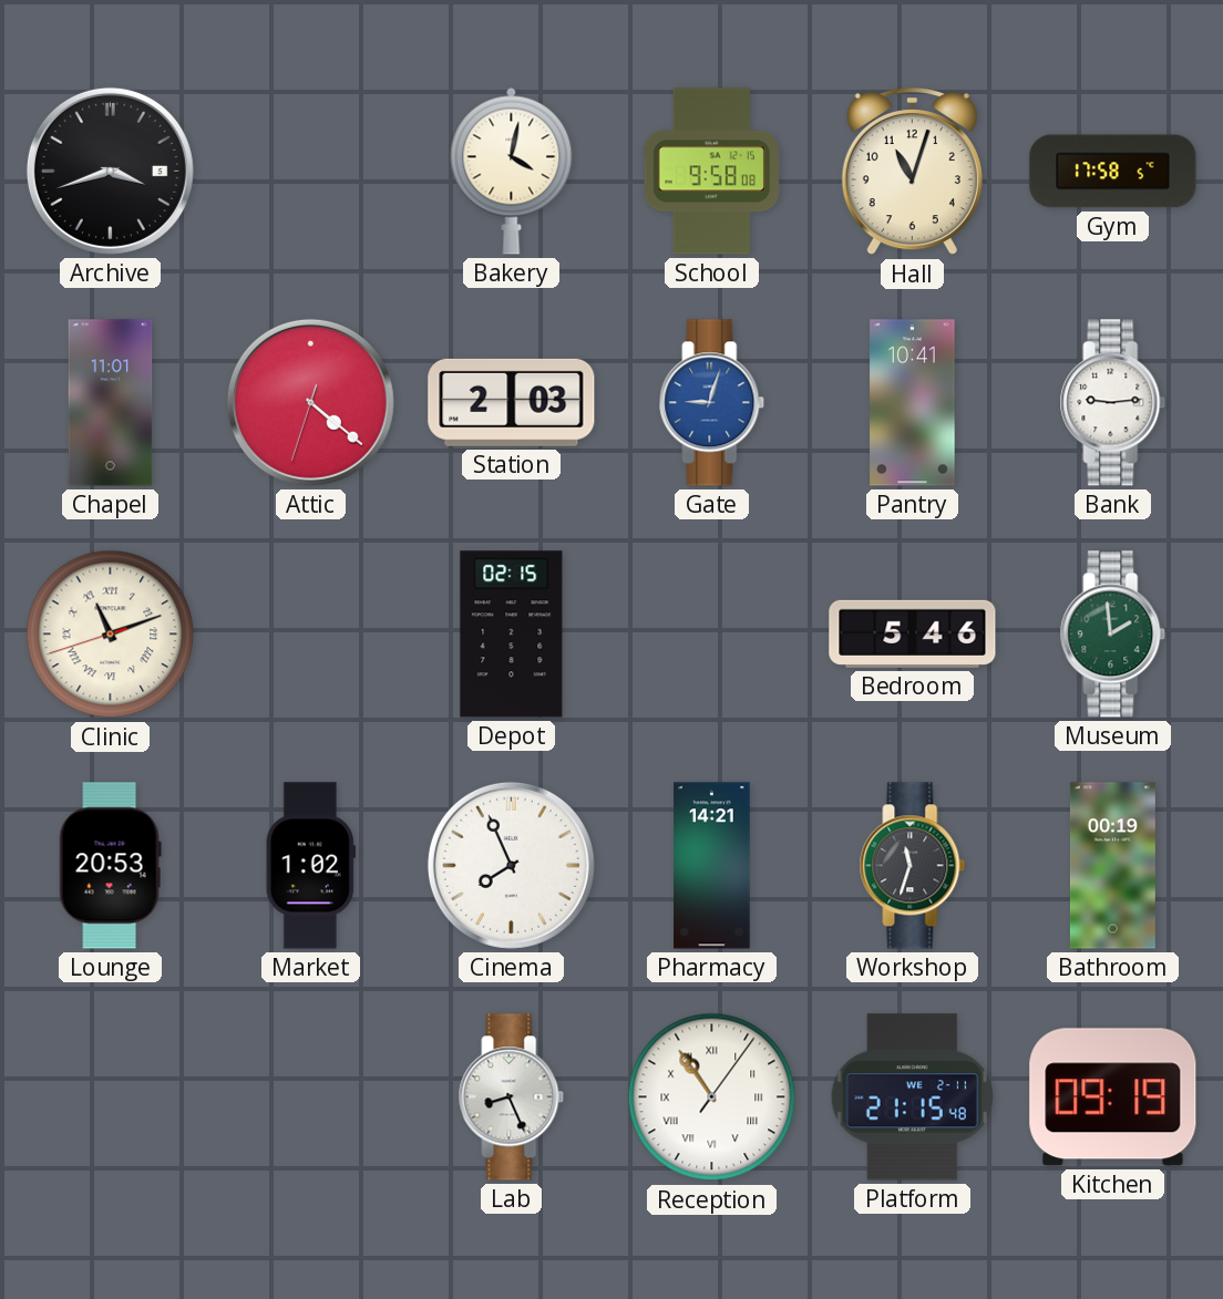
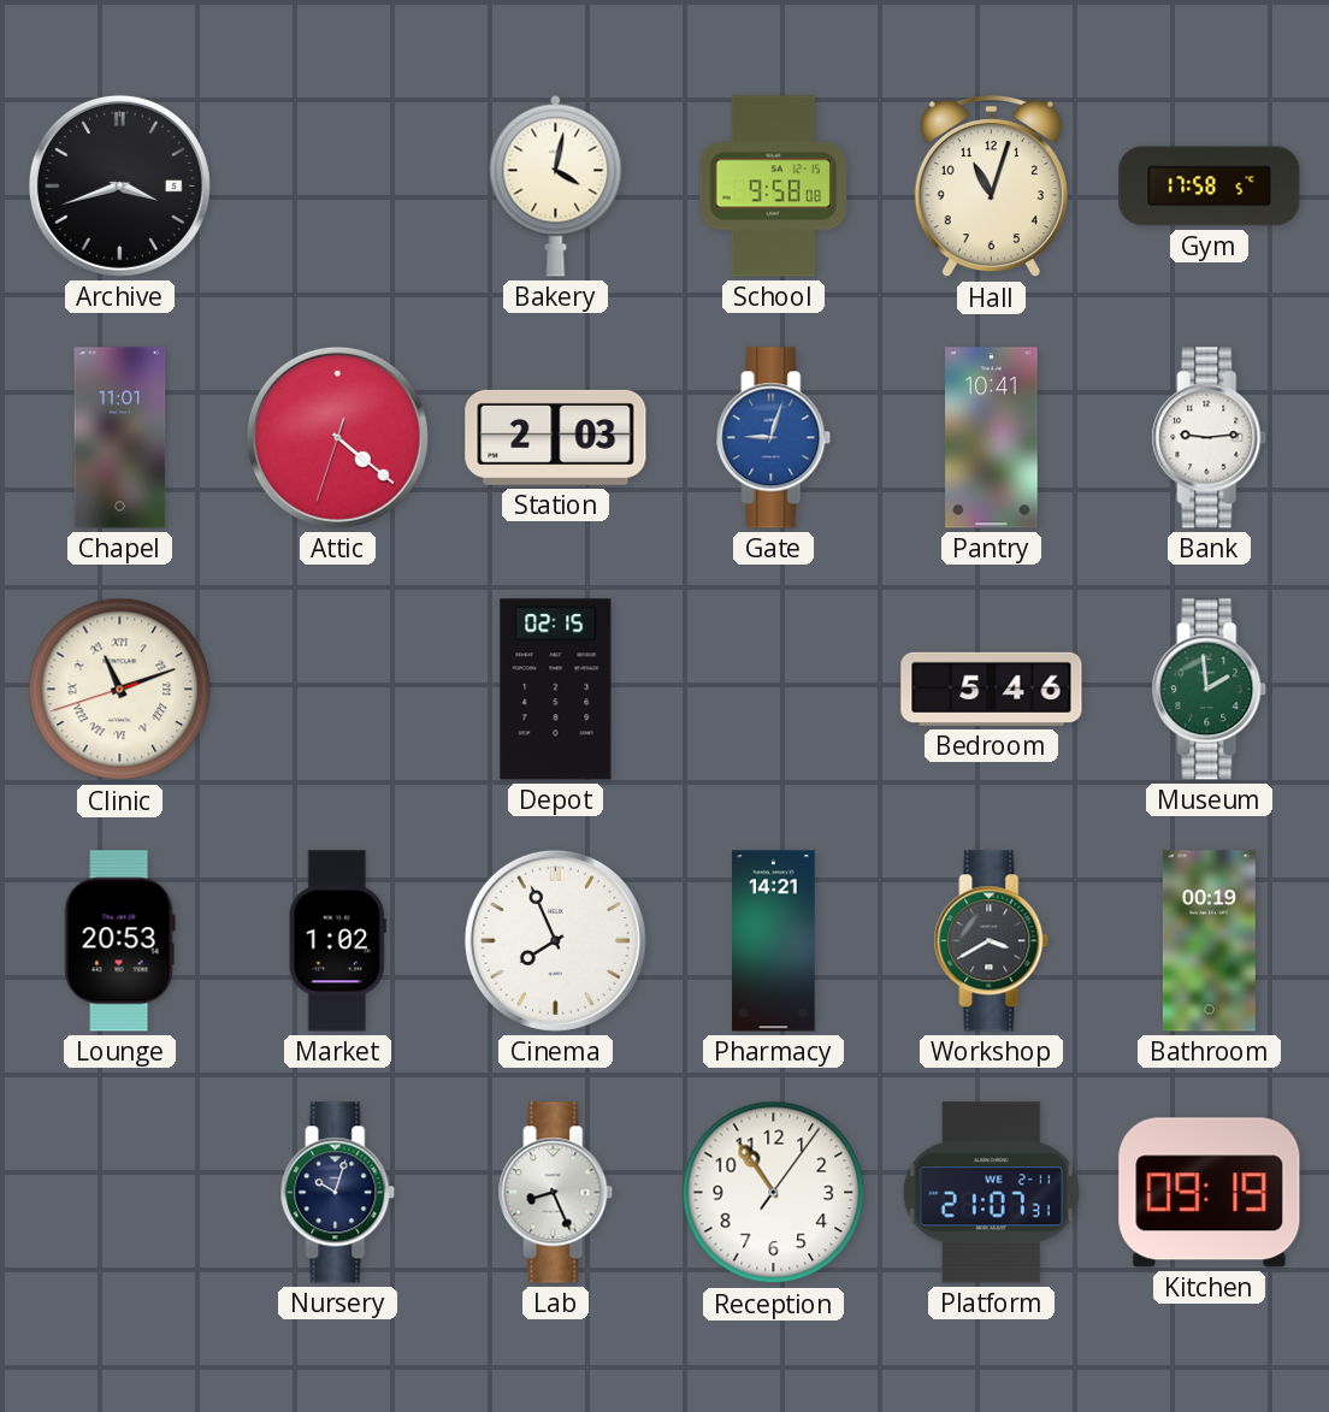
Workshop: 11:33 -> 3:40
Nursery: none -> 10:03
Reception numerals: Roman -> Arabic
Platform: 21:15 -> 21:07
